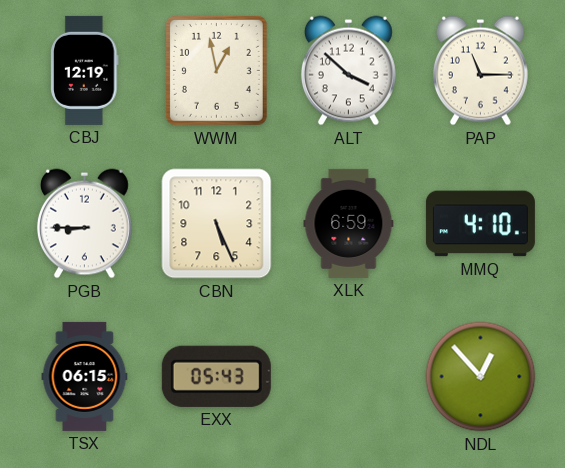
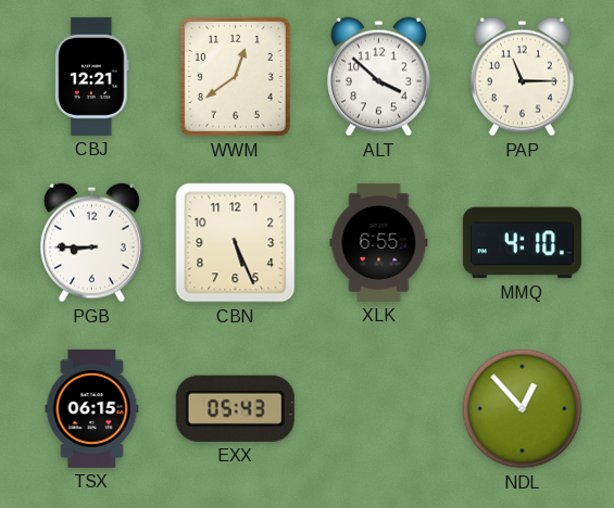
CBJ: 12:19 -> 12:21
WWM: 12:58 -> 12:39
XLK: 6:59 -> 6:55
